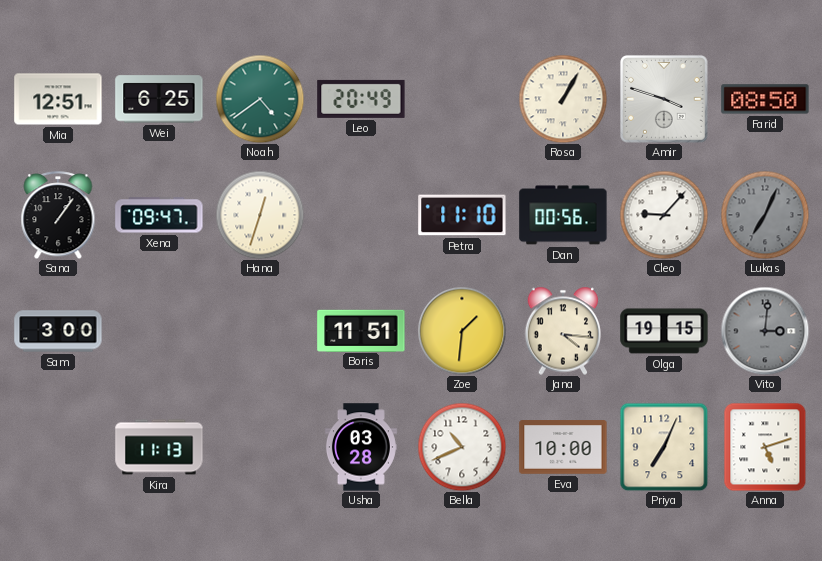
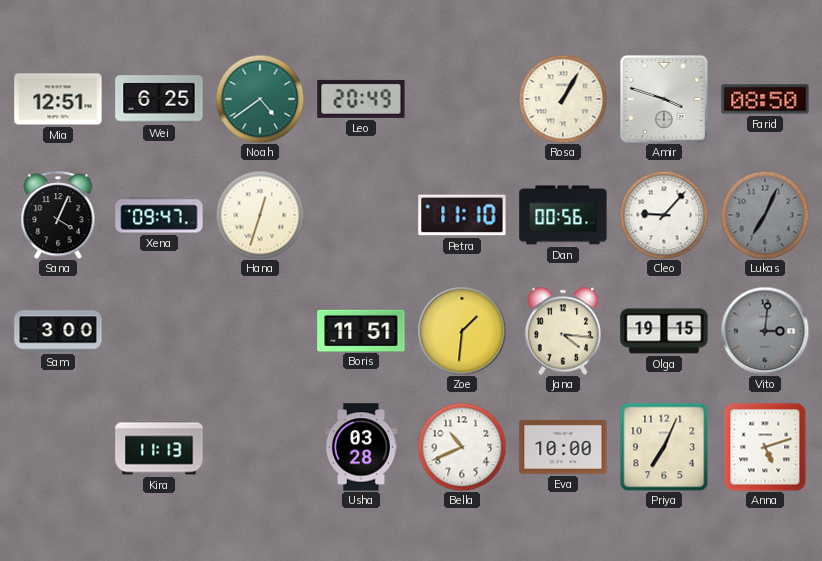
Sana: 1:06 -> 4:04
